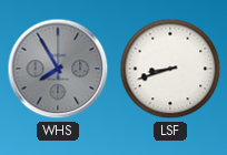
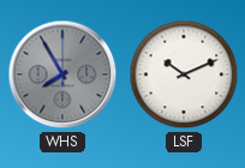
LSF: 8:42 -> 10:11
